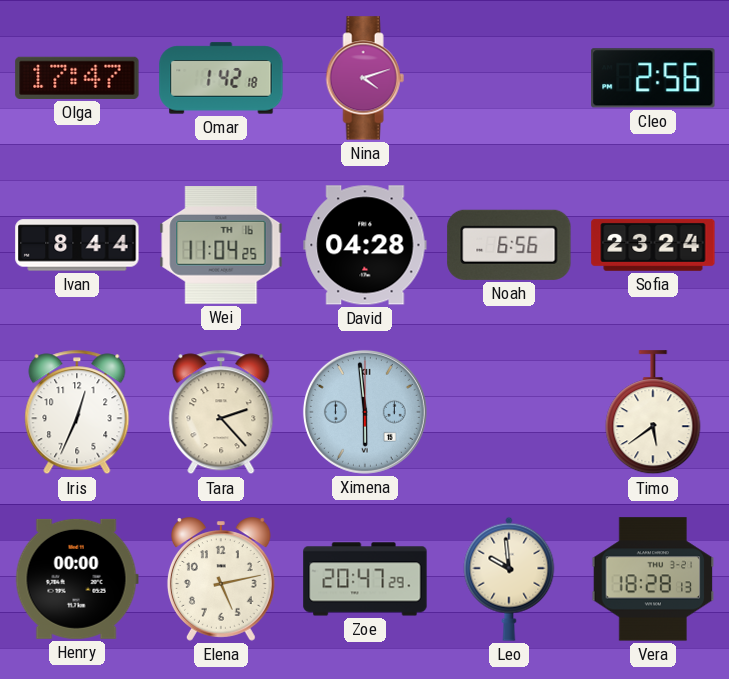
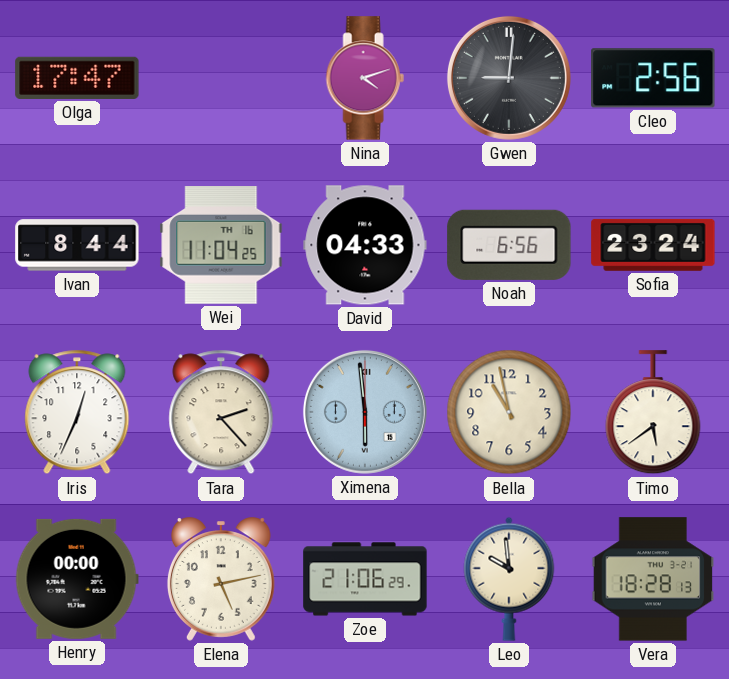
Omar: 1:42 -> none
Gwen: none -> 9:01
David: 04:28 -> 04:33
Bella: none -> 10:58
Zoe: 20:47 -> 21:06
